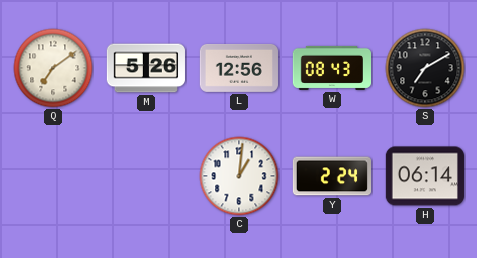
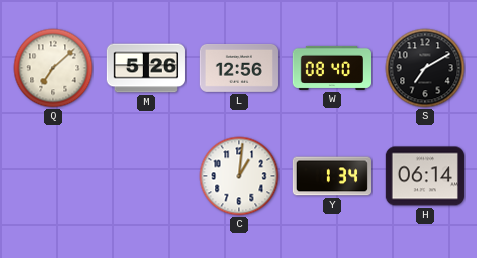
Q: 7:09 -> 7:08
W: 08:43 -> 08:40
Y: 2:24 -> 1:34
